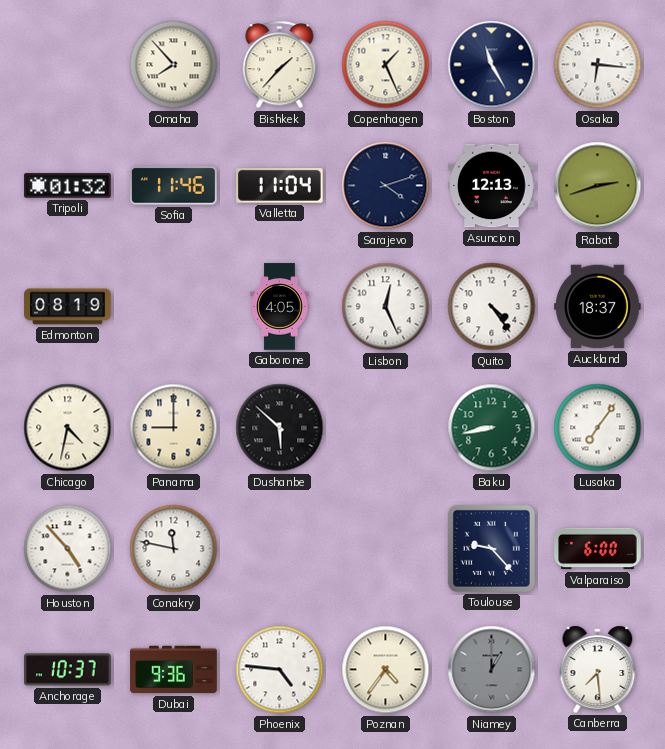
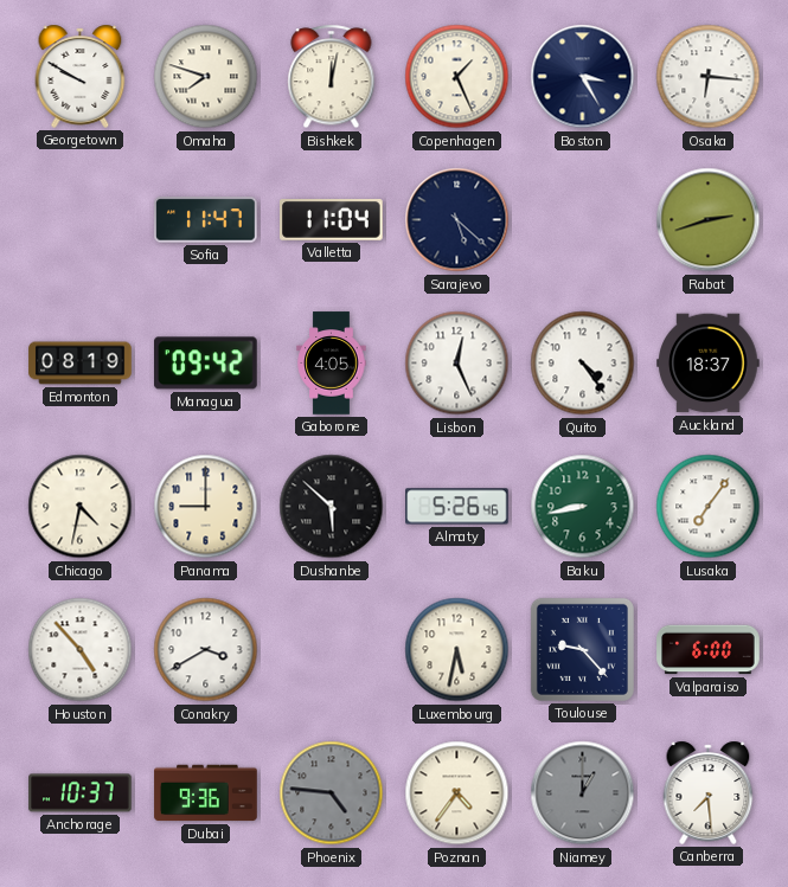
Georgetown: none -> 9:50
Omaha: 7:53 -> 7:48
Bishkek: 1:37 -> 12:02
Boston: 11:25 -> 3:25
Tripoli: 01:32 -> none
Sofia: 11:46 -> 11:47
Sarajevo: 4:12 -> 5:22
Asuncion: 12:13 -> none
Managua: none -> 09:42
Almaty: none -> 5:26
Conakry: 11:47 -> 3:40
Luxembourg: none -> 5:32
Phoenix dial: white -> grey
